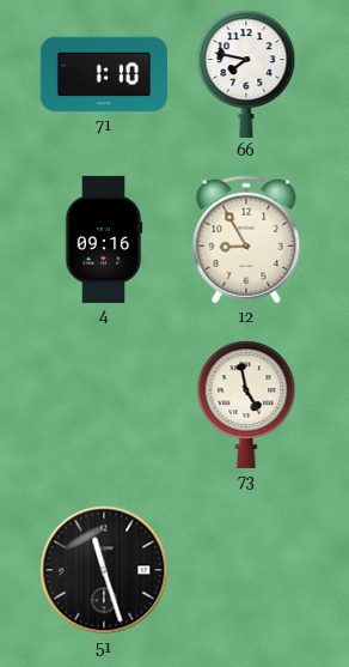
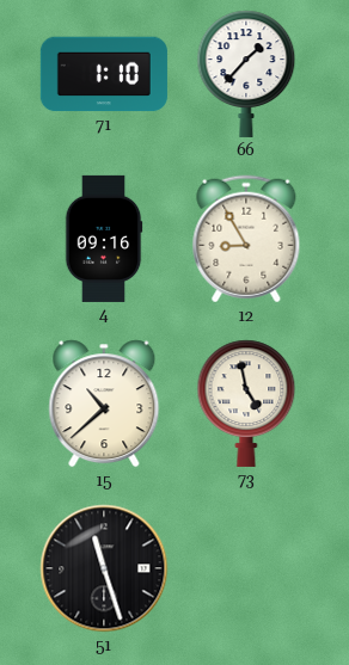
66: 7:47 -> 1:37
15: none -> 10:38
